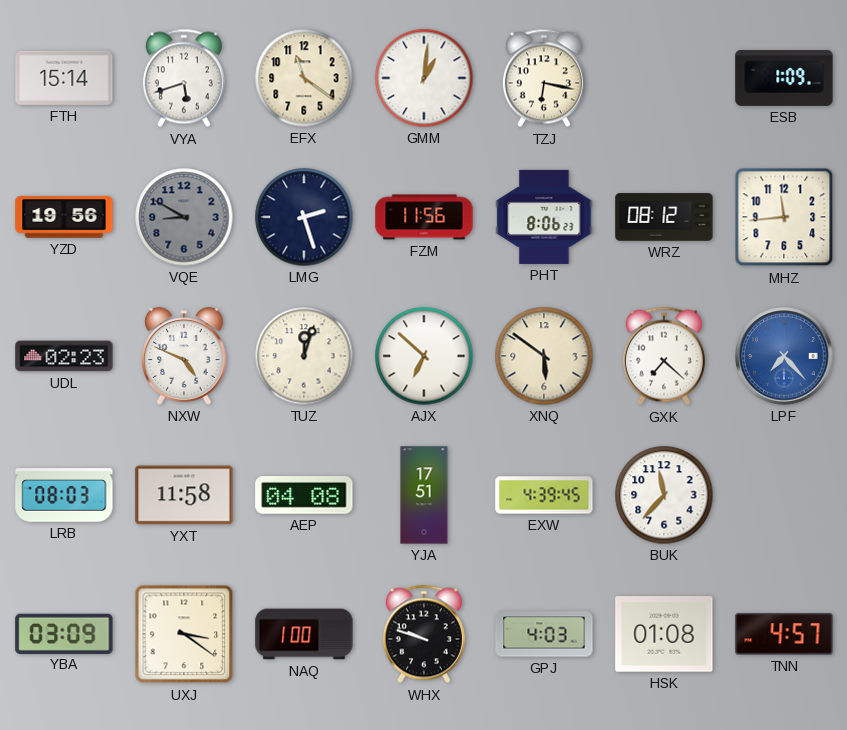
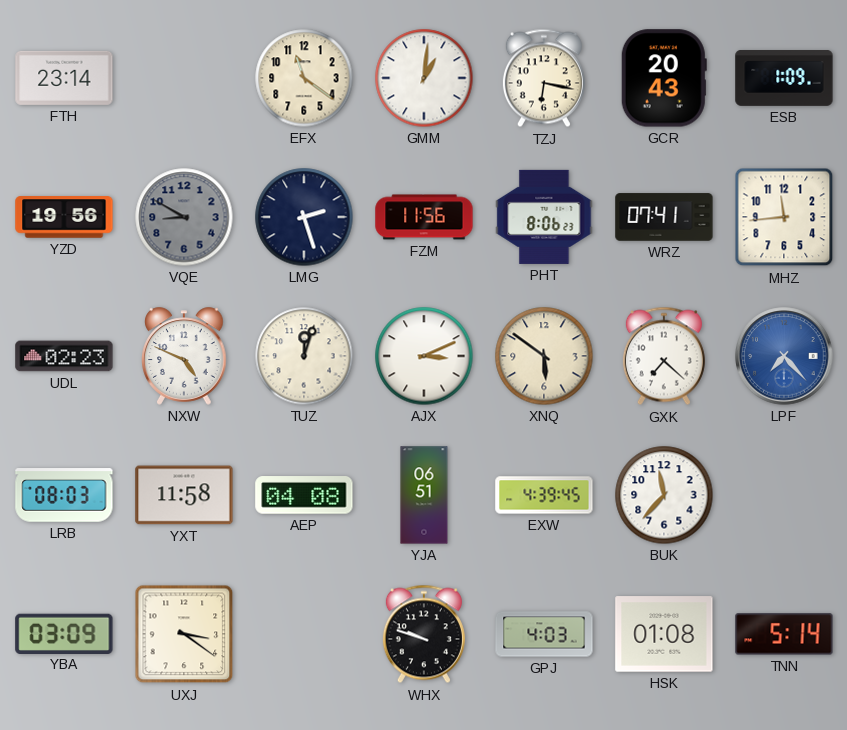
FTH: 15:14 -> 23:14
VYA: 5:42 -> none
GCR: none -> 20:43
WRZ: 08:12 -> 07:41
AJX: 6:52 -> 3:11
YJA: 17:51 -> 06:51
NAQ: 1:00 -> none
TNN: 4:57 -> 5:14
